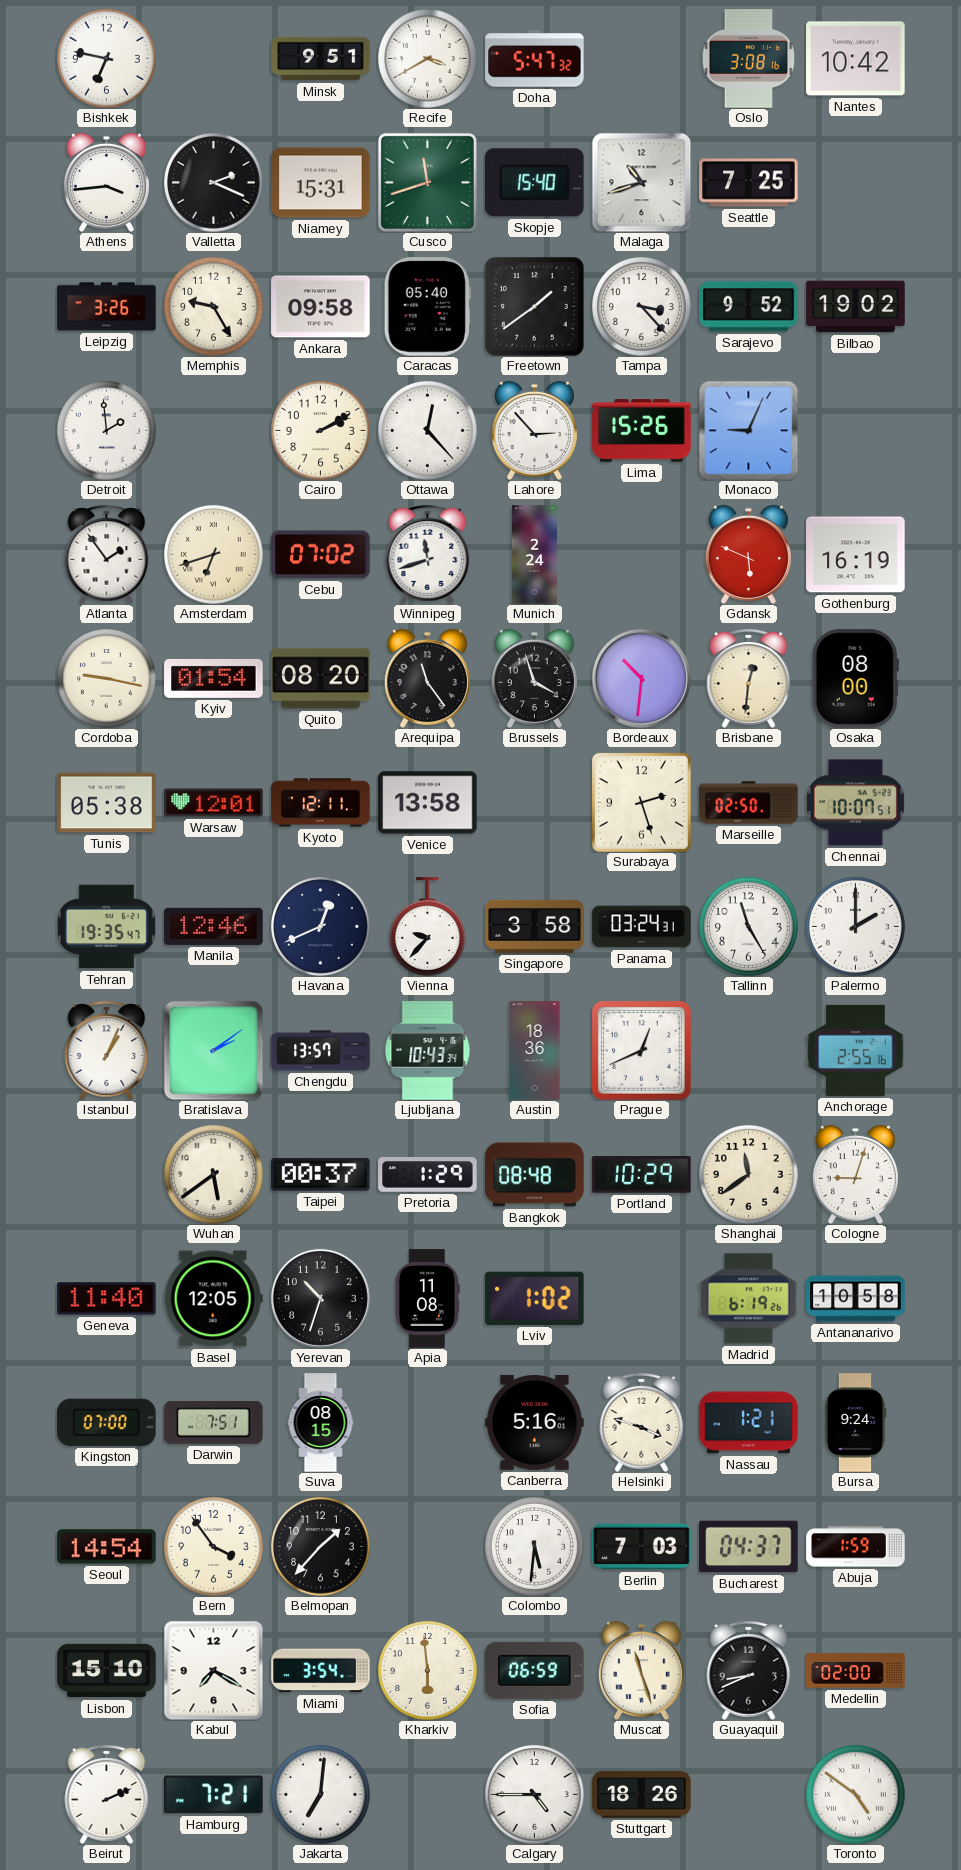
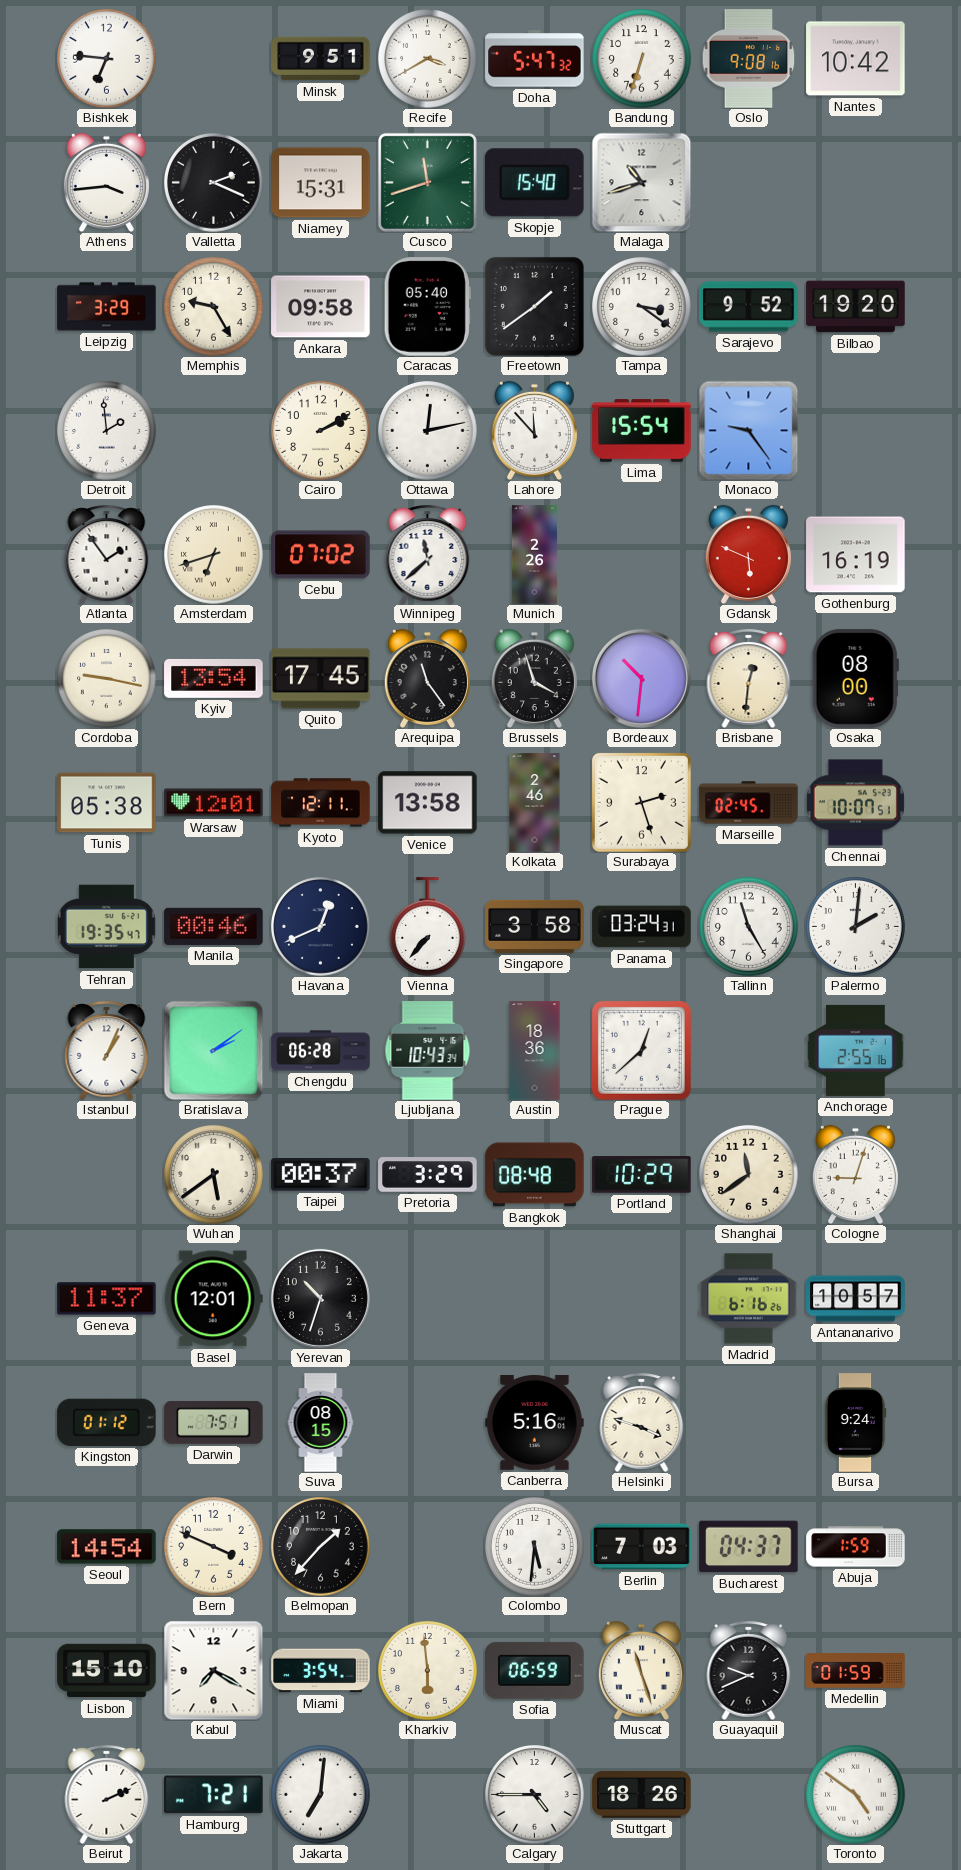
Bishkek: 6:47 -> 6:46
Bandung: none -> 6:33
Oslo: 3:08 -> 9:08
Seattle: 7:25 -> none
Leipzig: 3:26 -> 3:29
Tampa: 3:23 -> 3:21
Bilbao: 19:02 -> 19:20
Ottawa: 12:23 -> 12:13
Lahore: 2:53 -> 11:53
Lima: 15:26 -> 15:54
Monaco: 9:04 -> 9:24
Winnipeg: 11:42 -> 11:38
Munich: 2:24 -> 2:26
Kyiv: 01:54 -> 13:54
Quito: 08:20 -> 17:45
Kolkata: none -> 2:46
Marseille: 02:50 -> 02:45
Manila: 12:46 -> 00:46
Vienna: 9:37 -> 7:37
Palermo: 2:00 -> 2:01
Chengdu: 13:57 -> 06:28
Prague: 12:41 -> 12:38
Pretoria: 1:29 -> 3:29
Geneva: 11:40 -> 11:37
Basel: 12:05 -> 12:01
Apia: 11:08 -> none
Lviv: 1:02 -> none
Madrid: 6:19 -> 6:16
Antananarivo: 10:58 -> 10:57
Kingston: 07:00 -> 01:12
Nassau: 1:21 -> none
Bern: 3:54 -> 3:49
Guayaquil: 8:41 -> 9:41
Medellin: 02:00 -> 01:59
